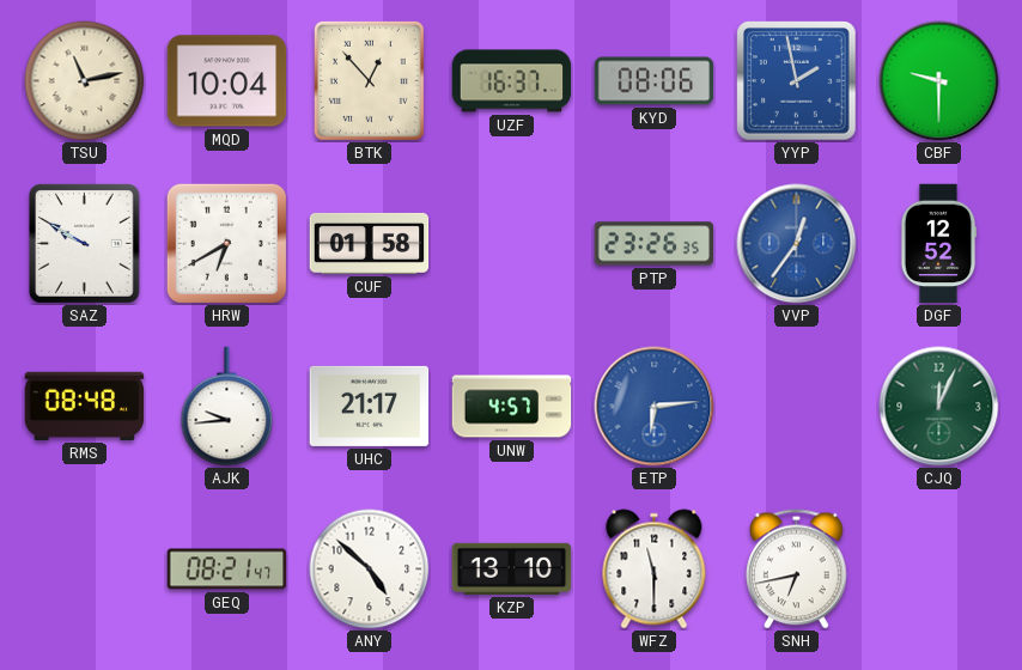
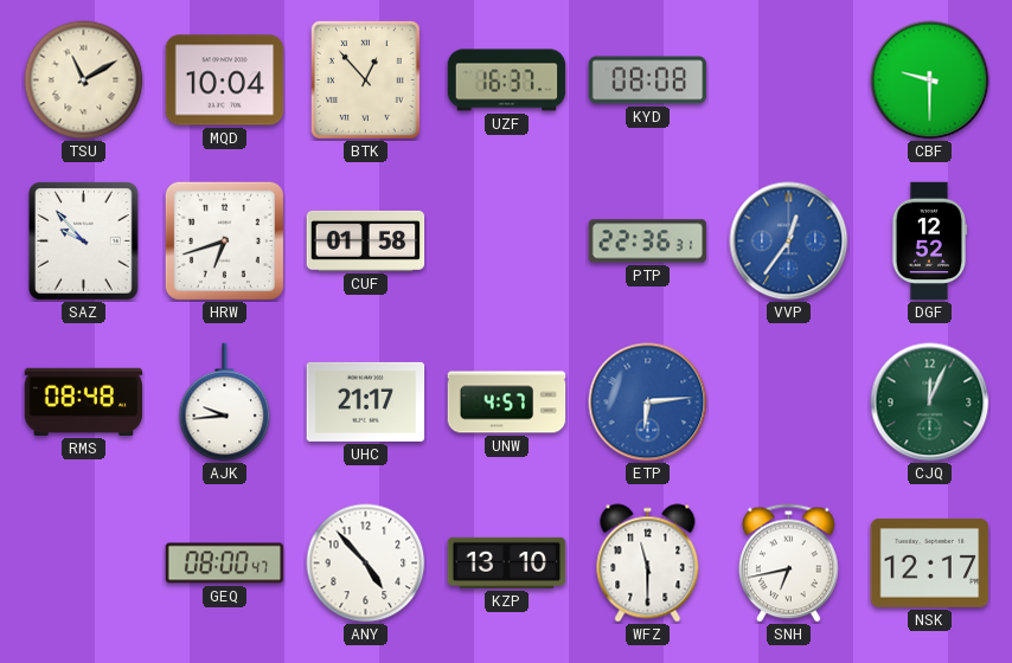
TSU: 11:13 -> 11:10
KYD: 08:06 -> 08:08
YYP: 1:58 -> none
SAZ: 9:50 -> 9:53
HRW: 6:40 -> 6:42
PTP: 23:26 -> 22:36
GEQ: 08:21 -> 08:00
ANY: 4:52 -> 4:53
NSK: none -> 12:17
